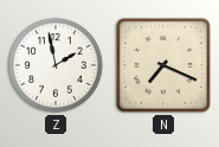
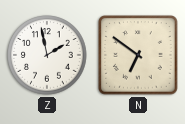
N: 7:19 -> 6:51
